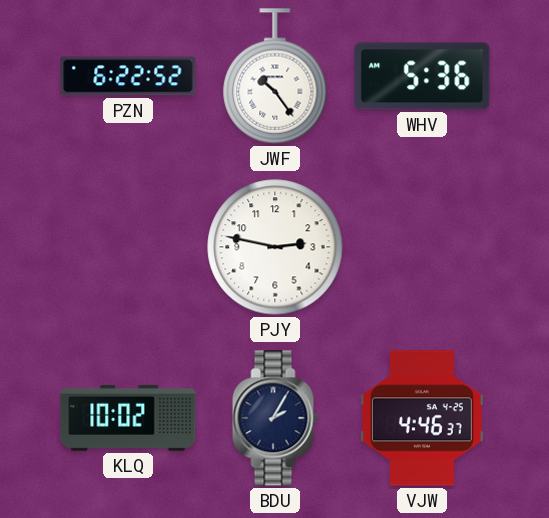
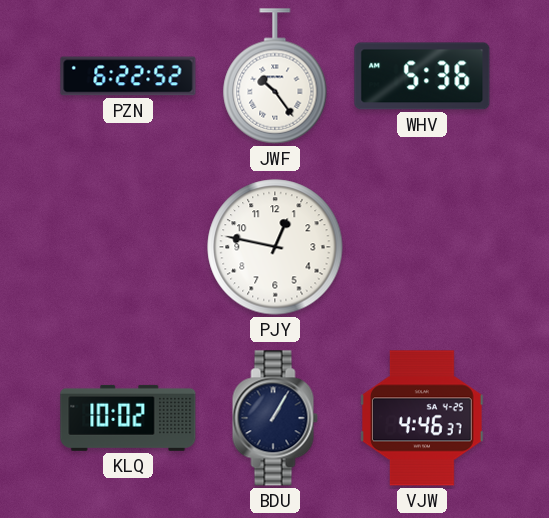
PJY: 2:47 -> 12:47
BDU: 2:05 -> 1:05
